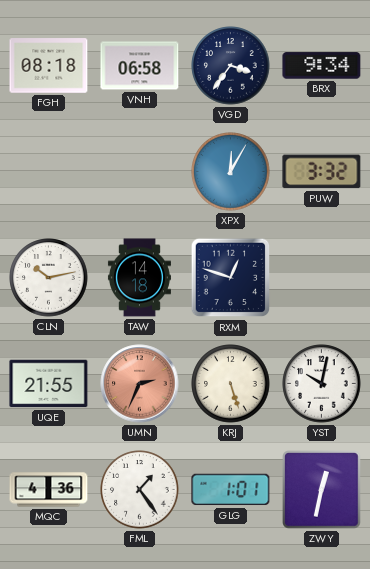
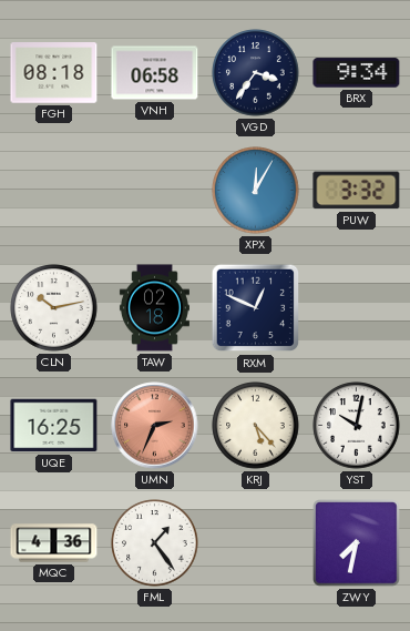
TAW: 14:18 -> 02:18
RXM: 12:48 -> 12:49
UQE: 21:55 -> 16:25
KRJ: 5:27 -> 5:23
GLG: 1:01 -> none
ZWY: 12:32 -> 7:32
